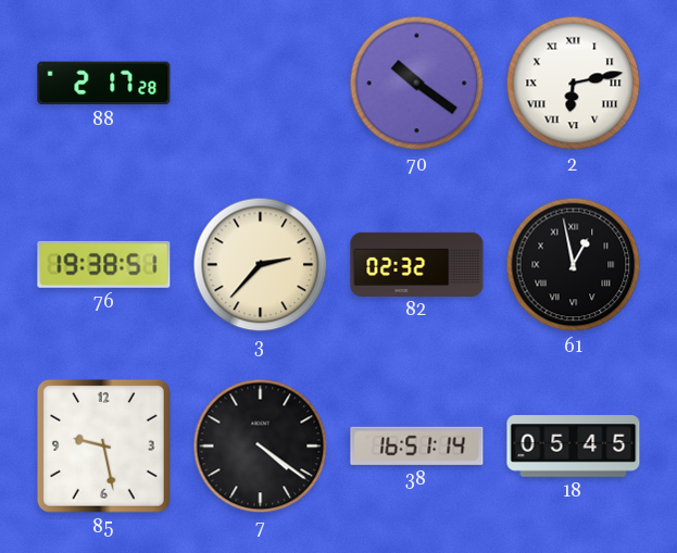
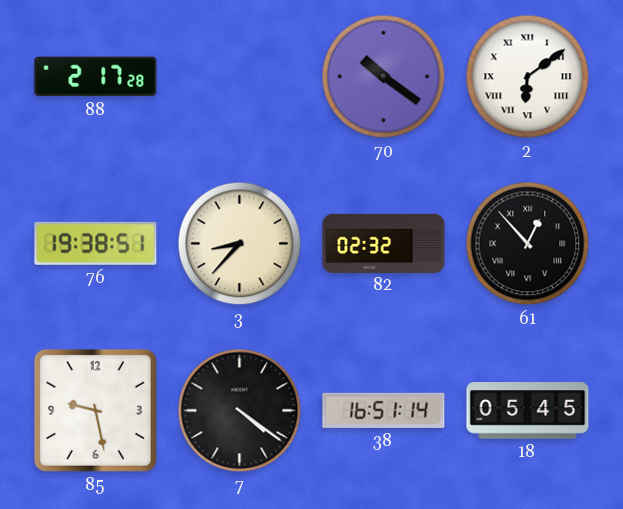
2: 6:13 -> 6:09
3: 2:37 -> 8:37
61: 12:58 -> 12:53
